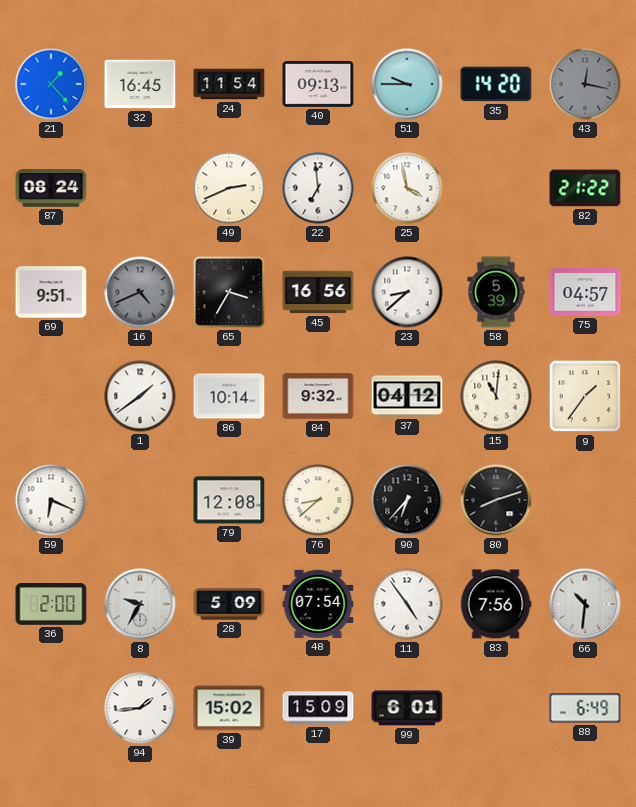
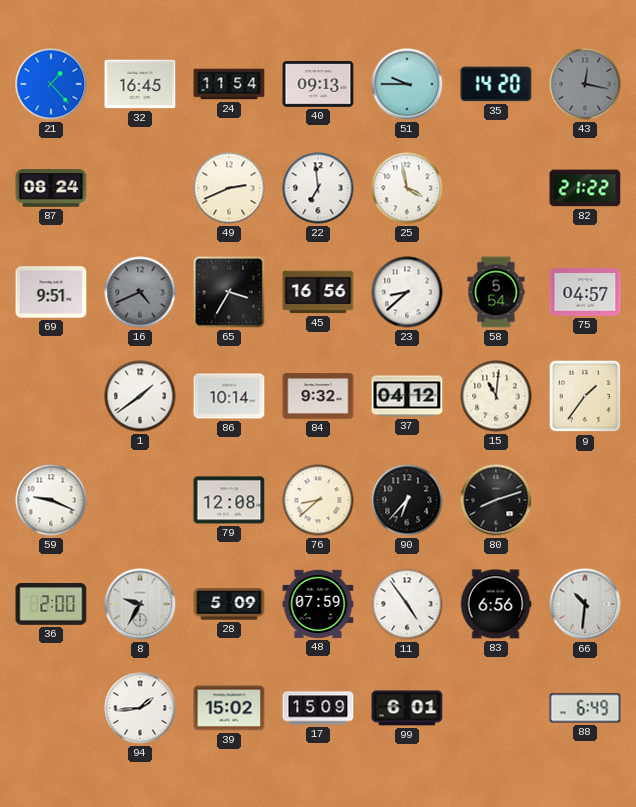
58: 5:39 -> 5:54
59: 6:19 -> 9:19
48: 07:54 -> 07:59
83: 7:56 -> 6:56
